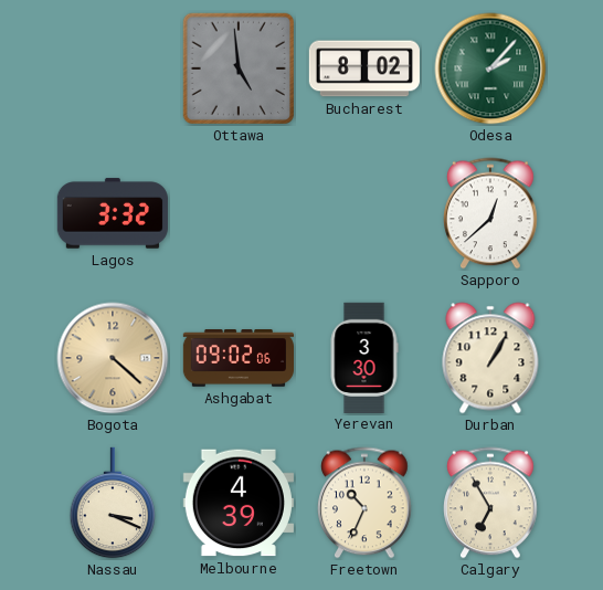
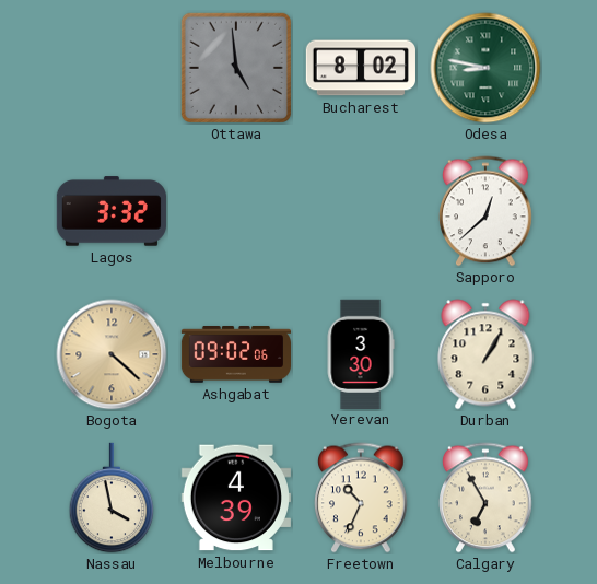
Odesa: 2:07 -> 8:47
Nassau: 3:19 -> 3:58
